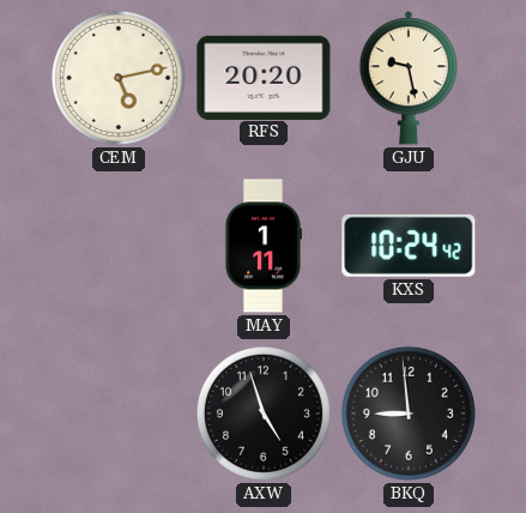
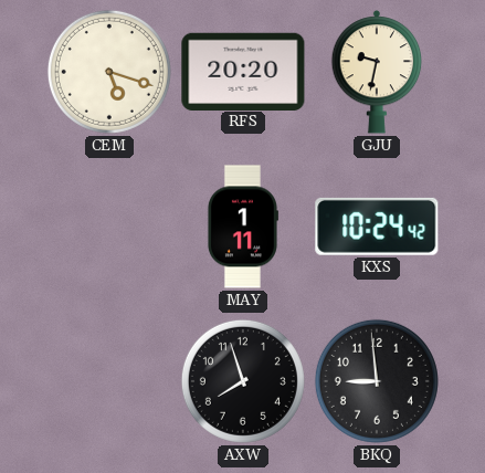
CEM: 5:13 -> 5:18
GJU: 9:28 -> 9:32
AXW: 4:57 -> 7:57
